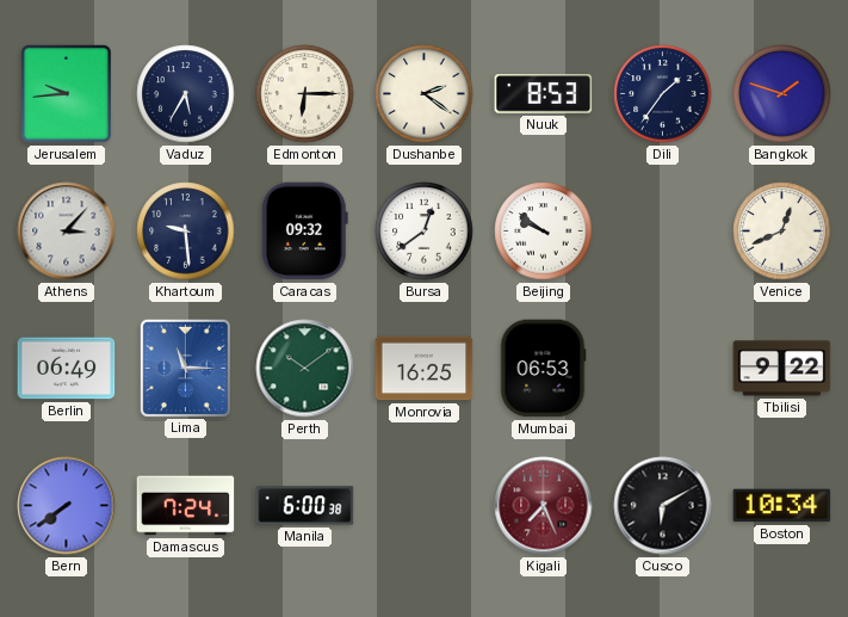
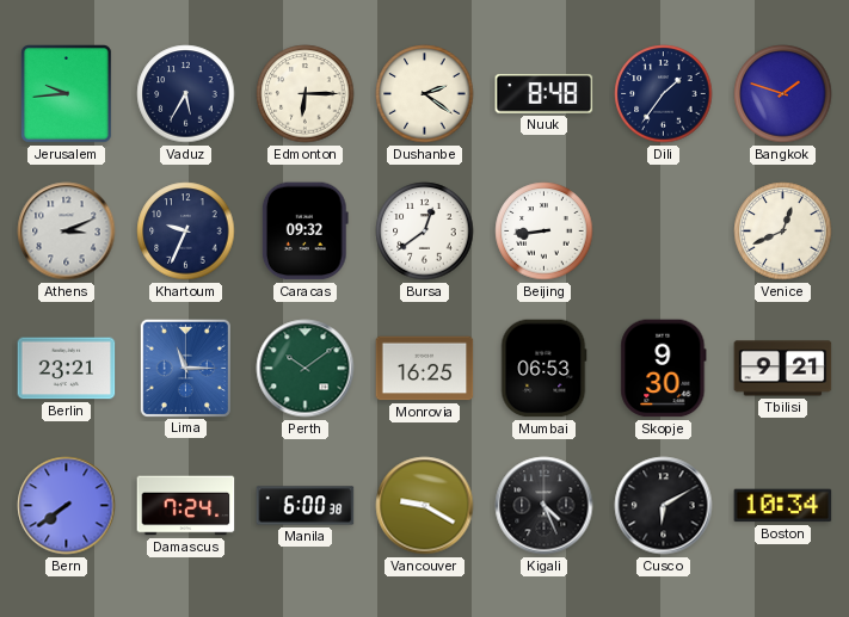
Nuuk: 8:53 -> 8:48
Athens: 3:07 -> 3:11
Khartoum: 9:29 -> 9:34
Beijing: 9:51 -> 8:44
Berlin: 06:49 -> 23:21
Skopje: none -> 9:30
Tbilisi: 9:22 -> 9:21
Vancouver: none -> 9:20
Kigali: 7:26 -> 4:26
Kigali dial: burgundy -> black
